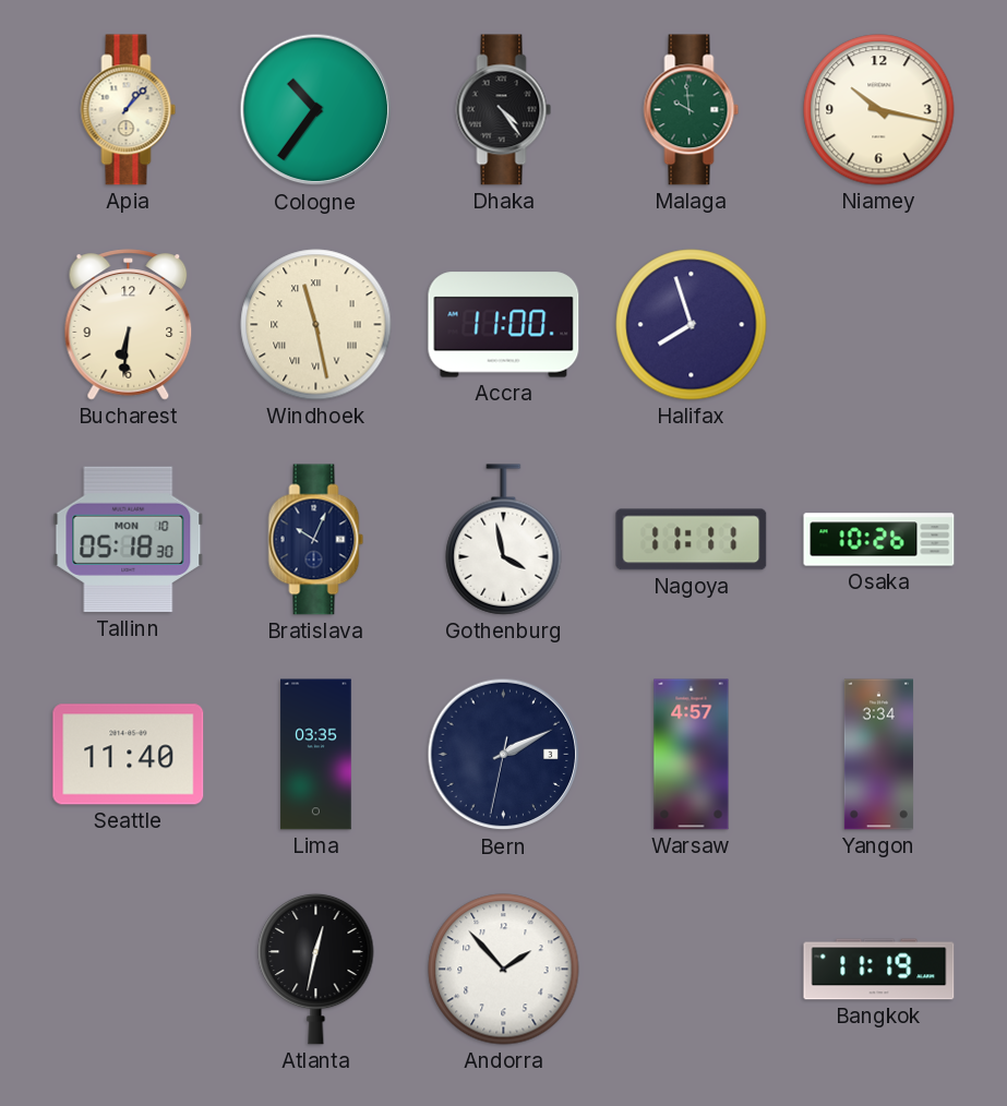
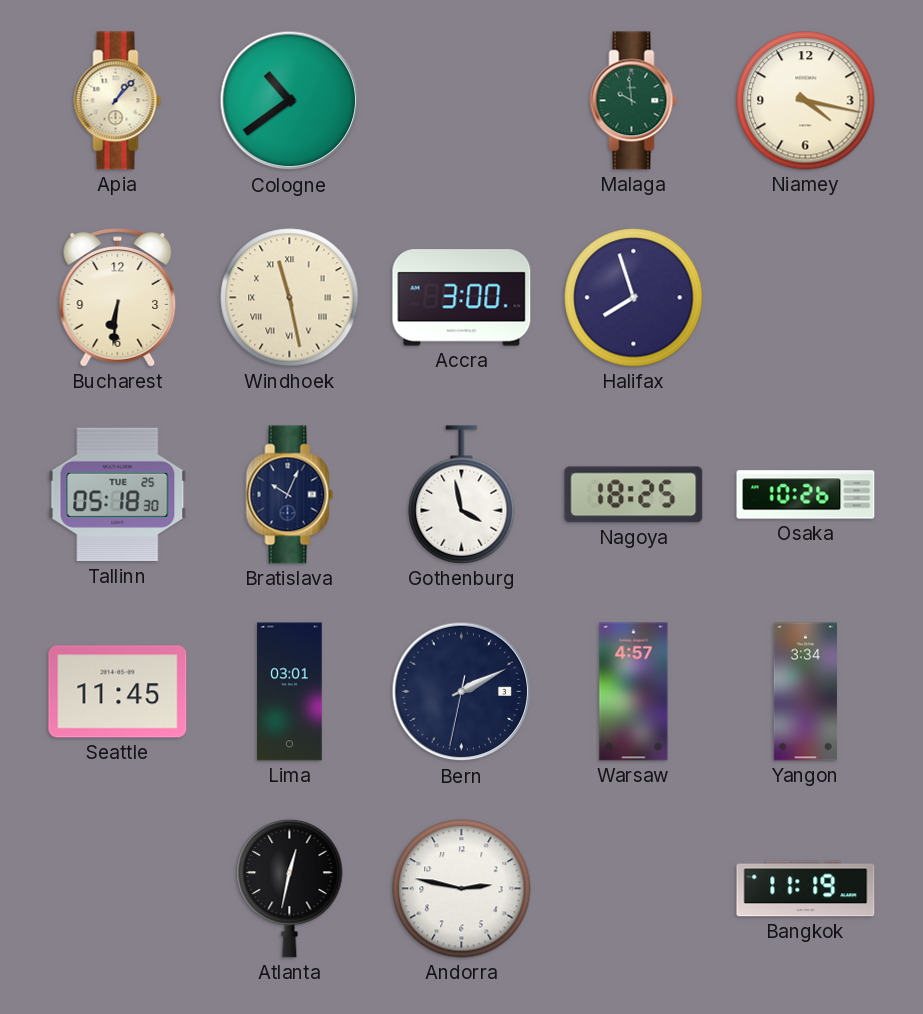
Cologne: 10:36 -> 10:39
Dhaka: 4:24 -> none
Niamey: 10:17 -> 4:17
Accra: 11:00 -> 3:00
Tallinn date: MON 10 -> TUE 25
Nagoya: 11:11 -> 18:25
Seattle: 11:40 -> 11:45
Lima: 03:35 -> 03:01
Andorra: 1:53 -> 2:47
